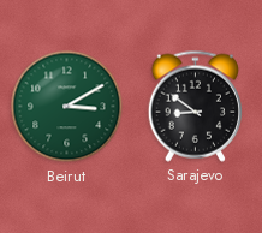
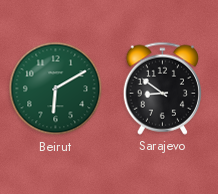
Beirut: 3:10 -> 6:10
